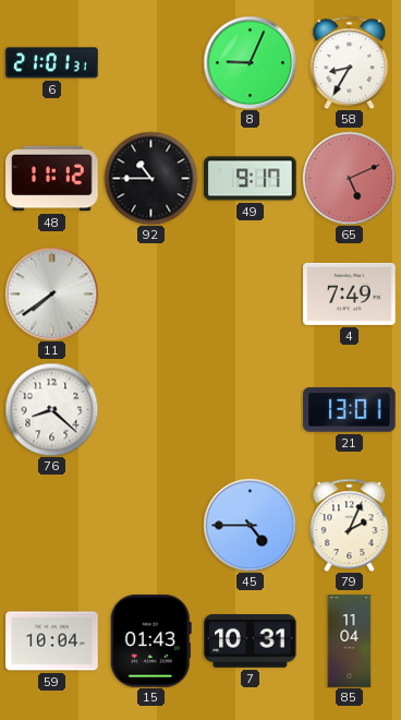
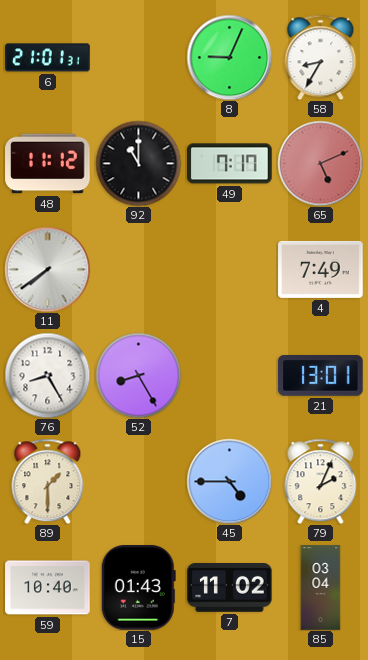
92: 10:45 -> 11:00
49: 9:17 -> 7:17
76: 8:22 -> 8:25
52: none -> 8:25
89: none -> 1:30
59: 10:04 -> 10:40
7: 10:31 -> 11:02
85: 11:04 -> 03:04
